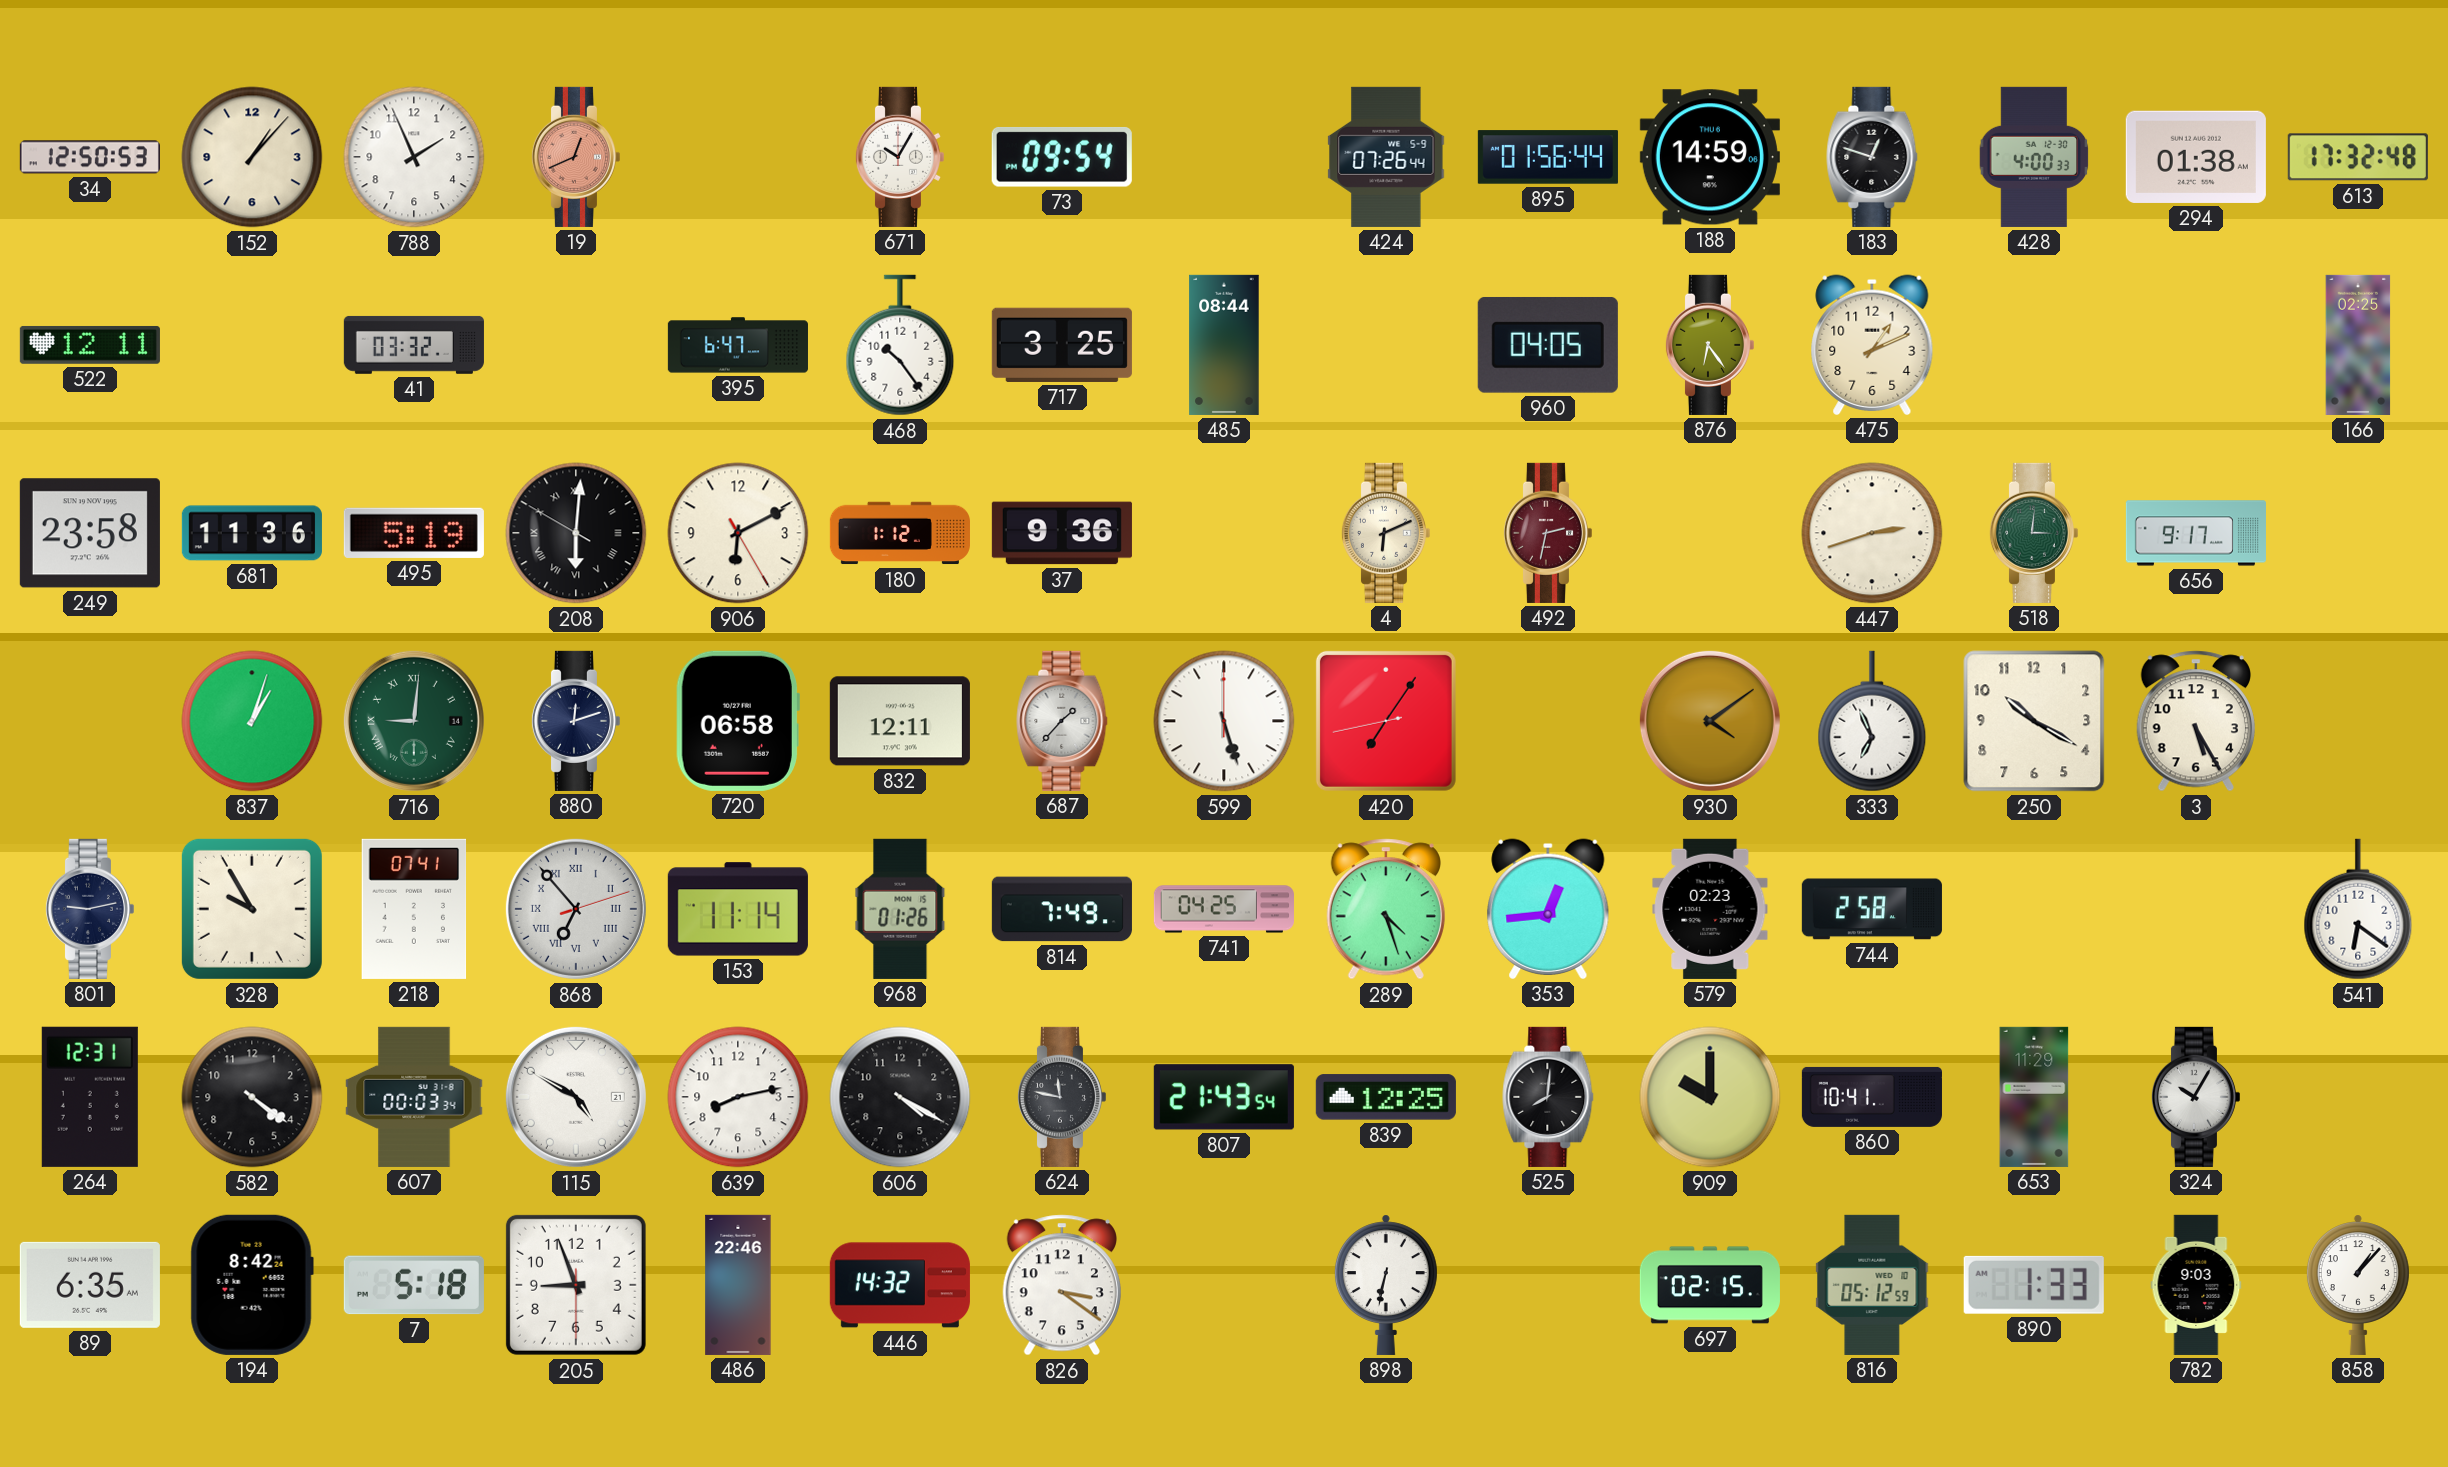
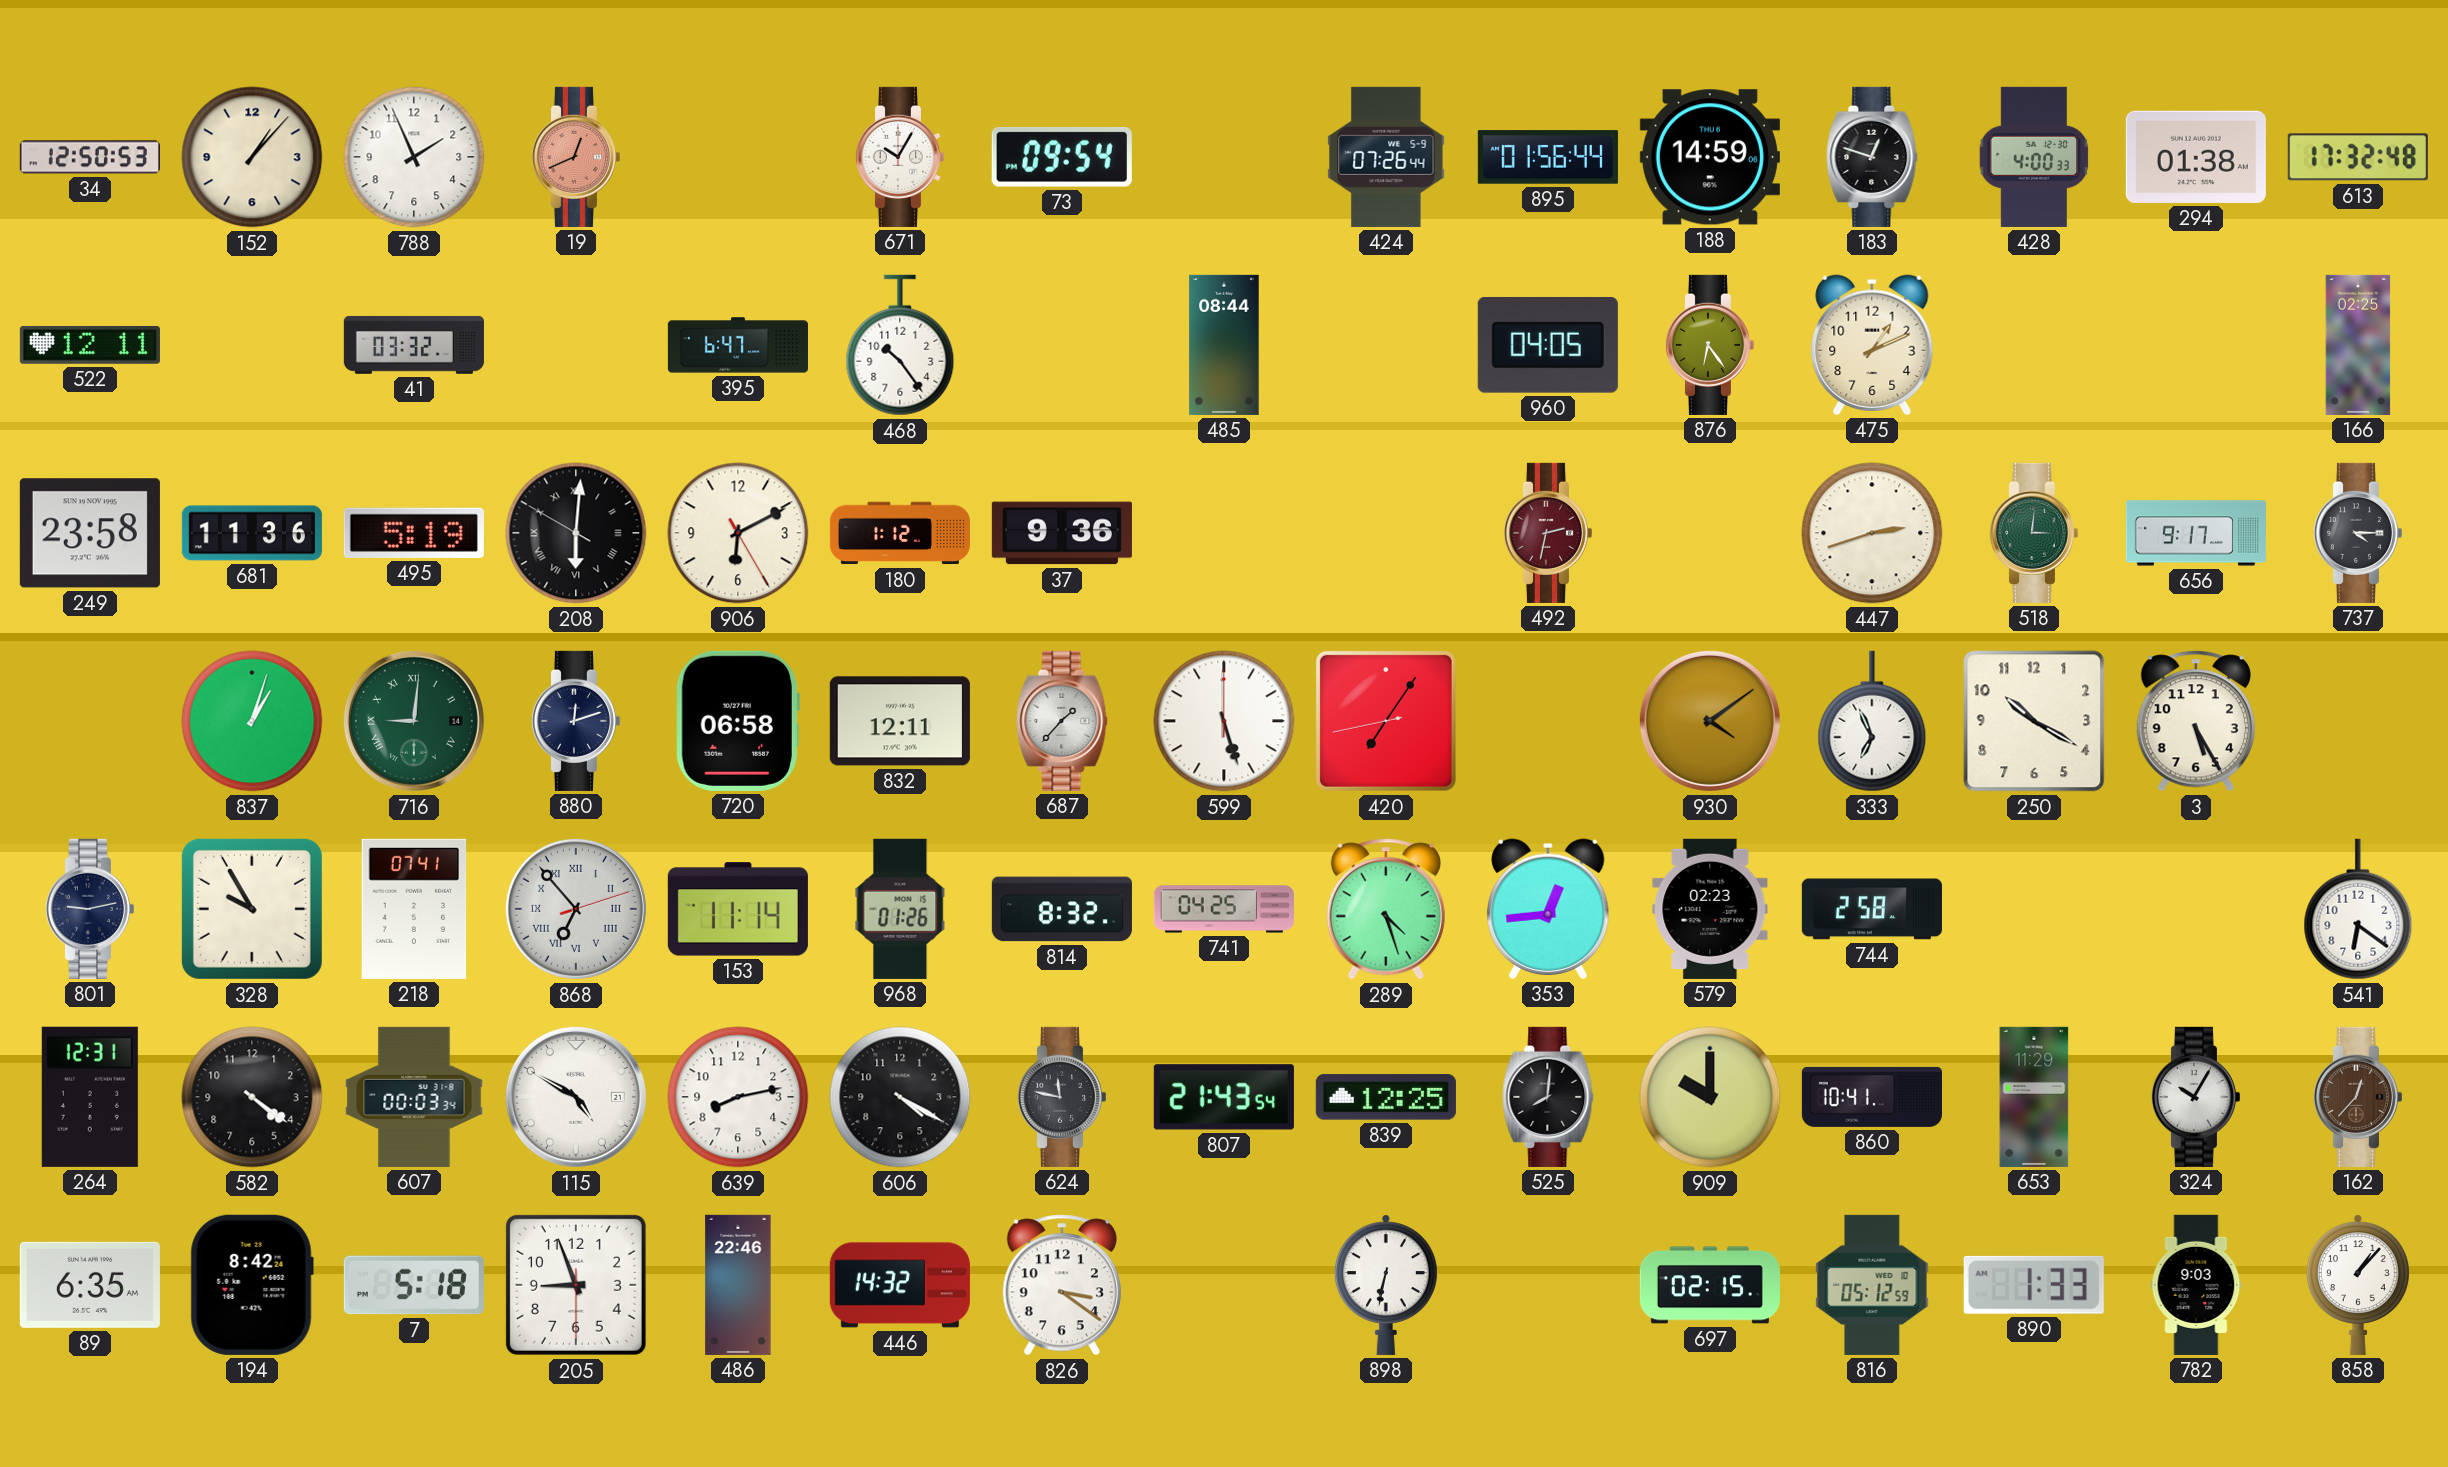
717: 3:25 -> none
4: 6:11 -> none
737: none -> 4:15
814: 7:49 -> 8:32
162: none -> 12:37
